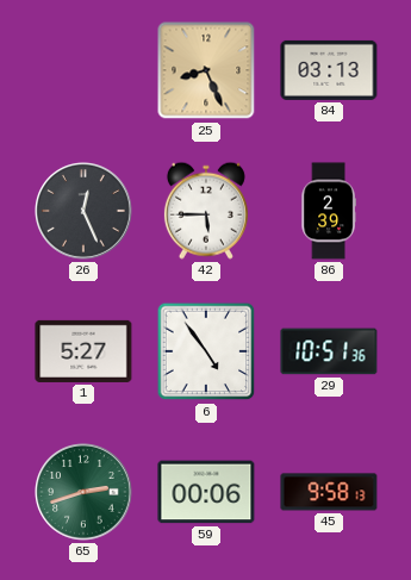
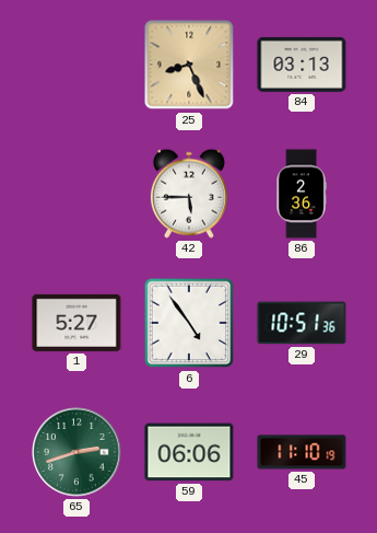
26: 12:26 -> none
86: 2:39 -> 2:36
59: 00:06 -> 06:06
45: 9:58 -> 11:10
